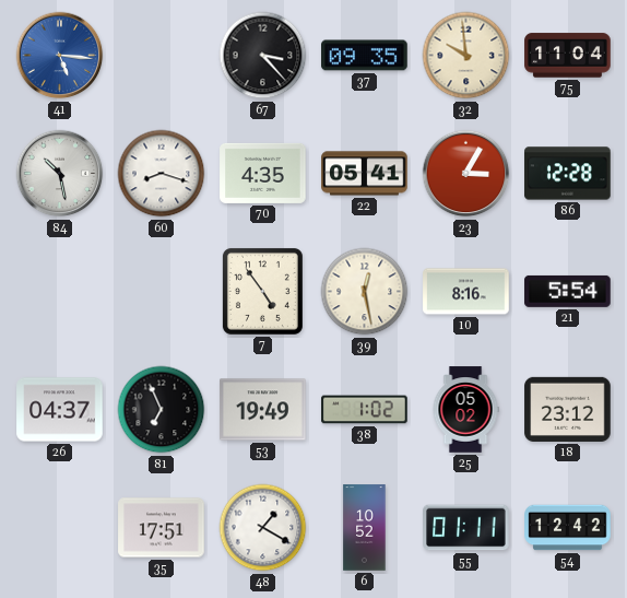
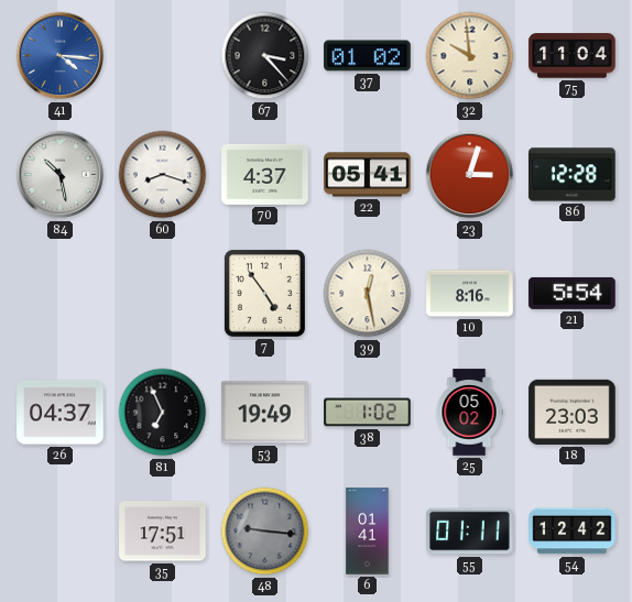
41: 5:16 -> 4:16
37: 09:35 -> 01:02
70: 4:35 -> 4:37
23: 3:05 -> 3:03
18: 23:12 -> 23:03
48: 1:20 -> 9:16
48 dial: white -> grey
6: 10:52 -> 01:41
